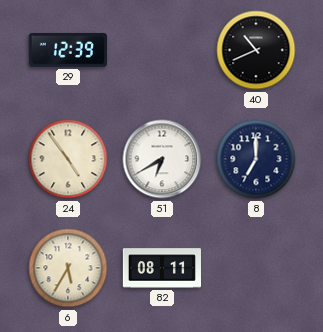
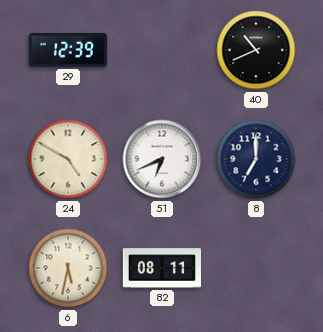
24: 4:54 -> 4:50
51: 6:40 -> 6:41
6: 5:35 -> 5:32
